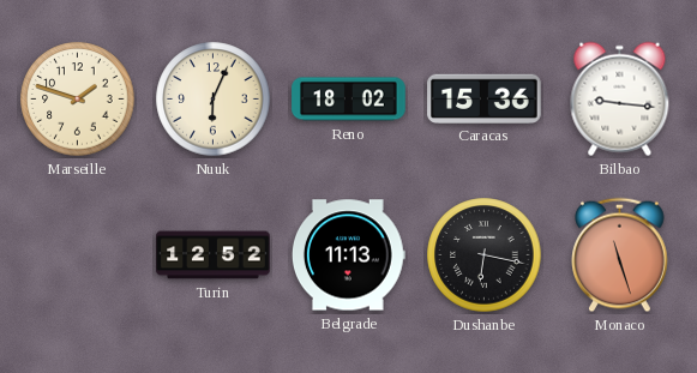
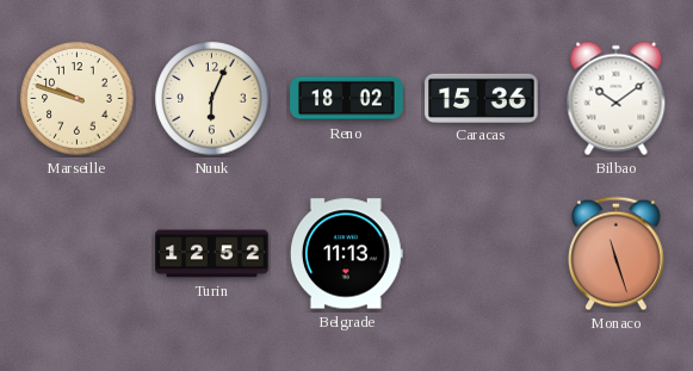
Marseille: 1:48 -> 9:48
Bilbao: 9:16 -> 10:09
Dushanbe: 6:17 -> none
